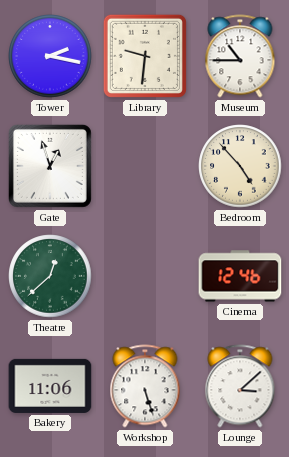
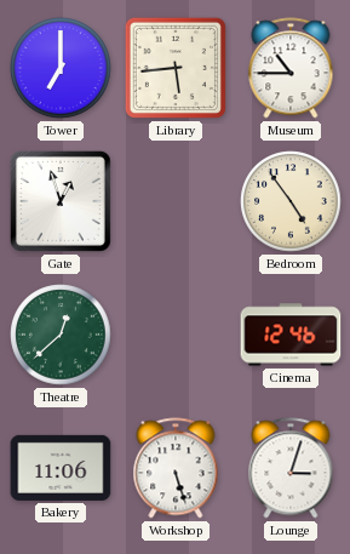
Tower: 2:17 -> 7:00
Library: 9:31 -> 5:44
Bedroom: 4:53 -> 4:54
Lounge: 3:08 -> 3:03
